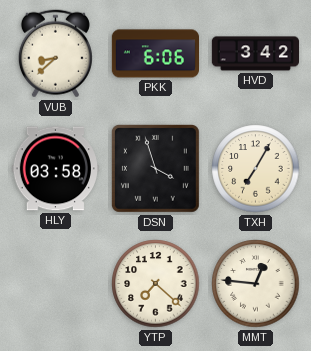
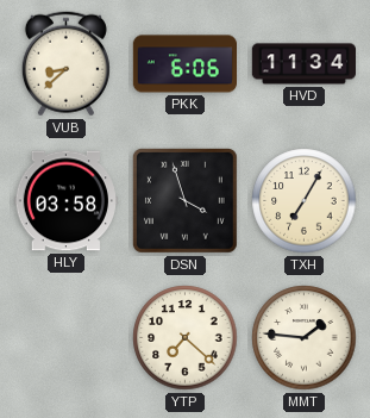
HVD: 3:42 -> 11:34
MMT: 12:46 -> 1:46
